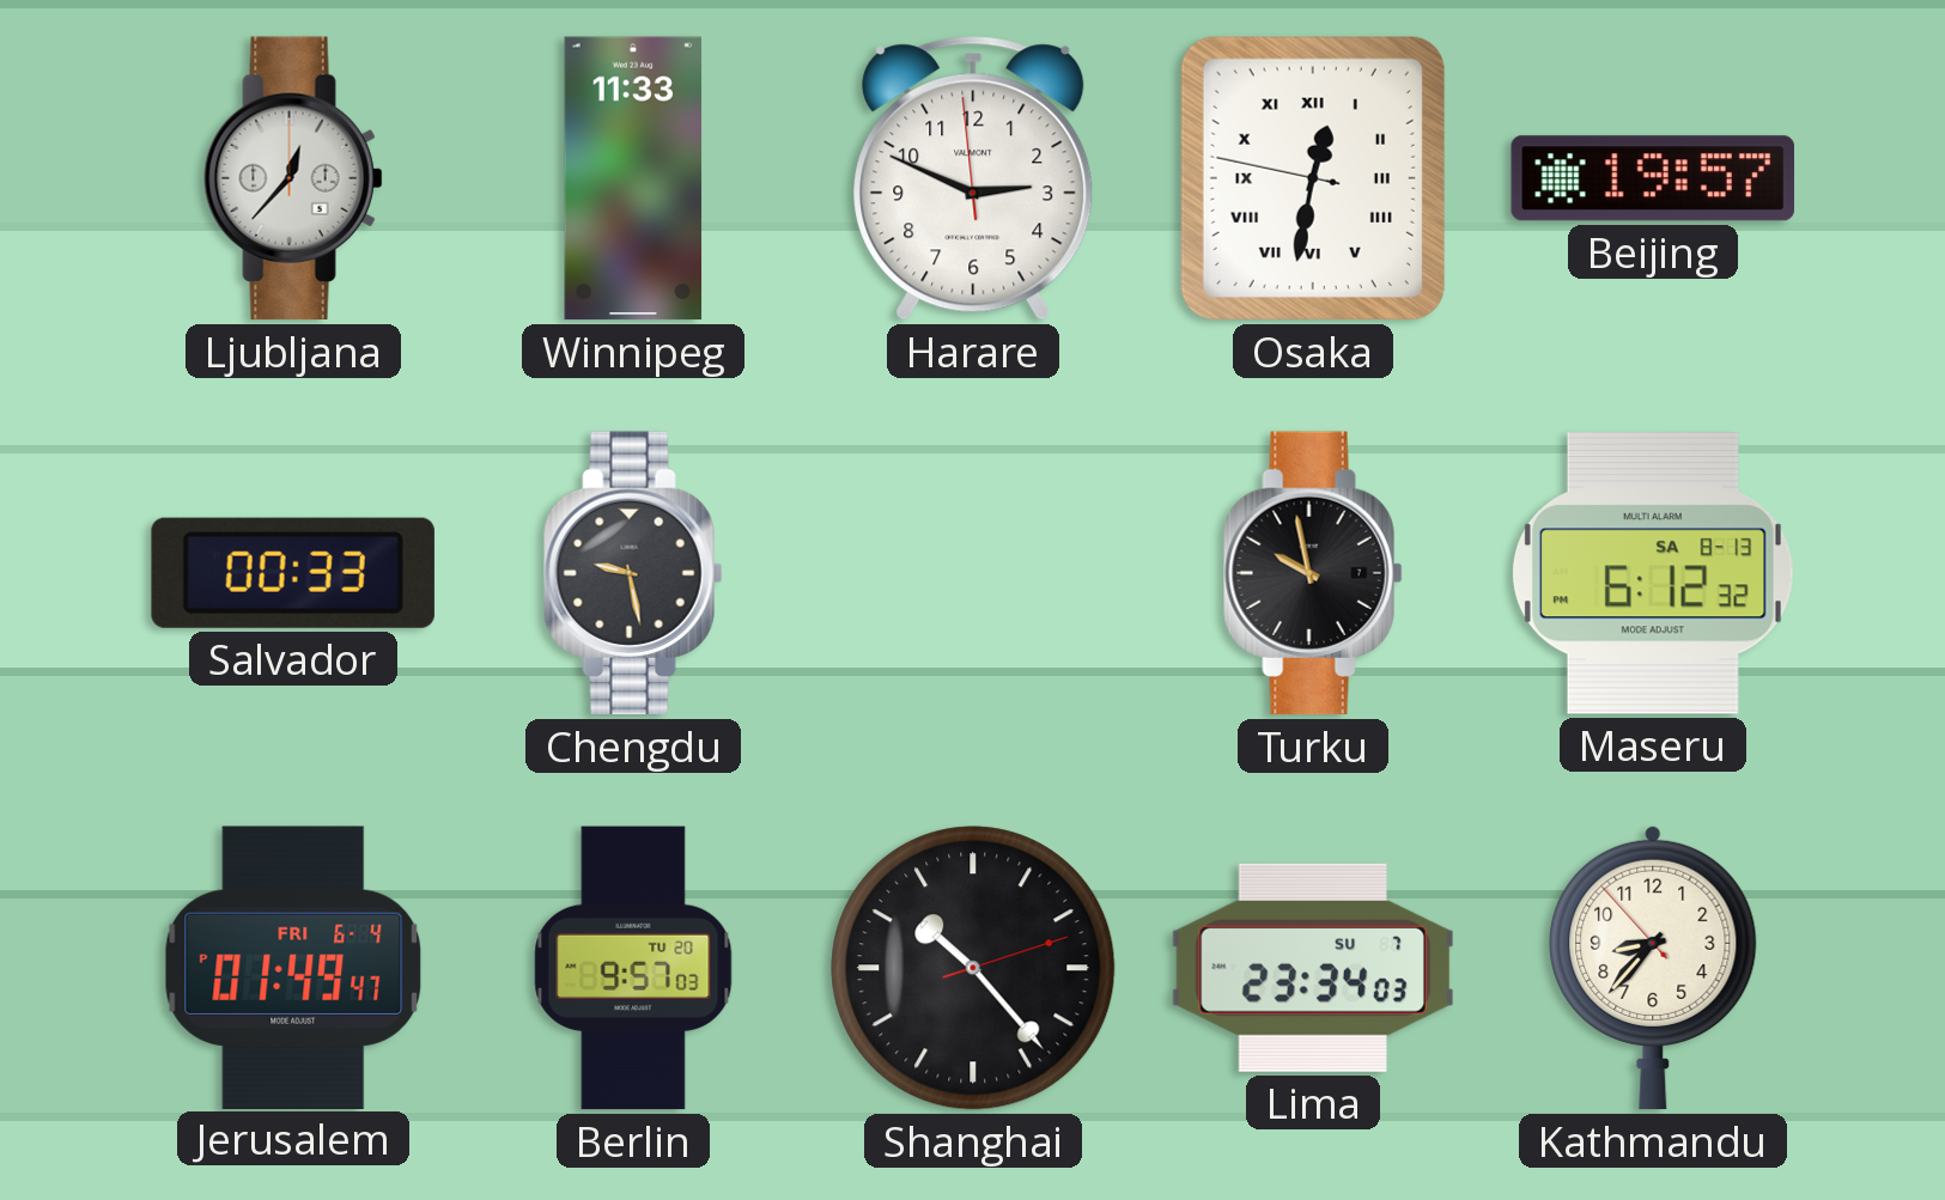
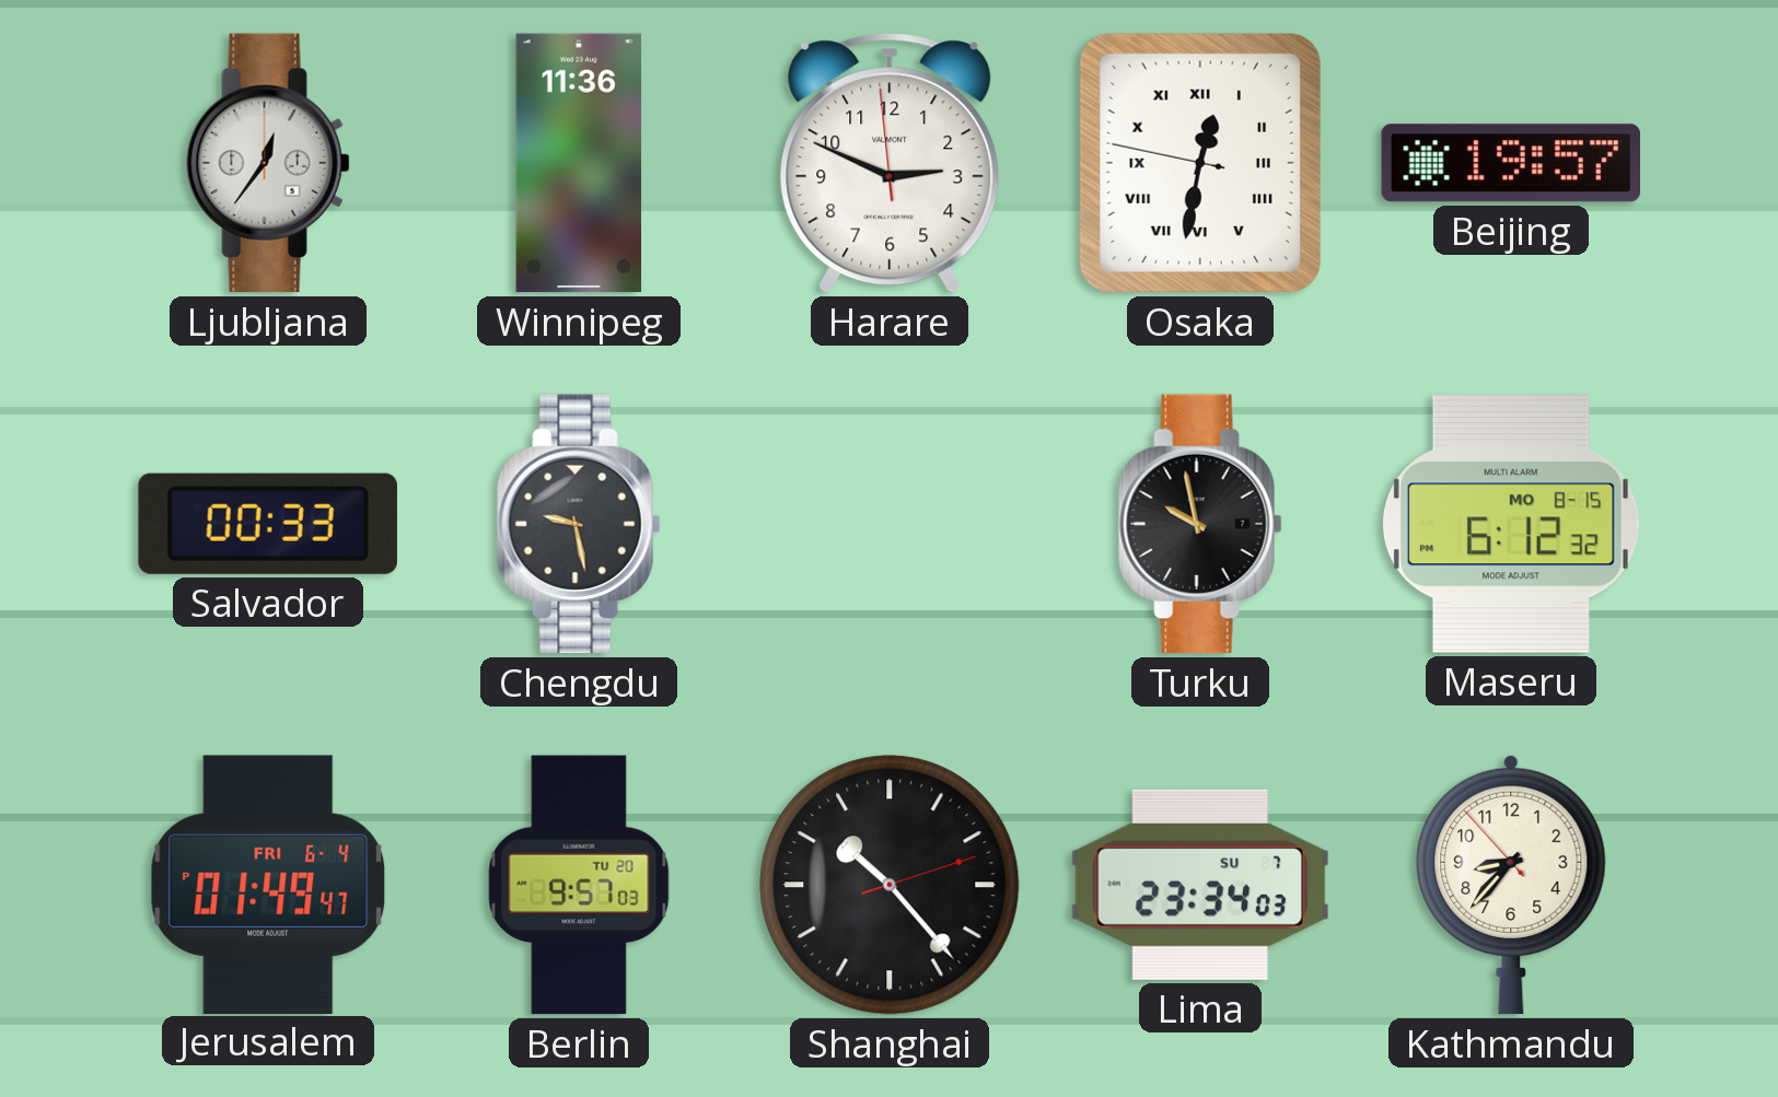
Ljubljana: 12:37 -> 12:36
Winnipeg: 11:33 -> 11:36
Maseru date: SA 8-13 -> MO 8-15
